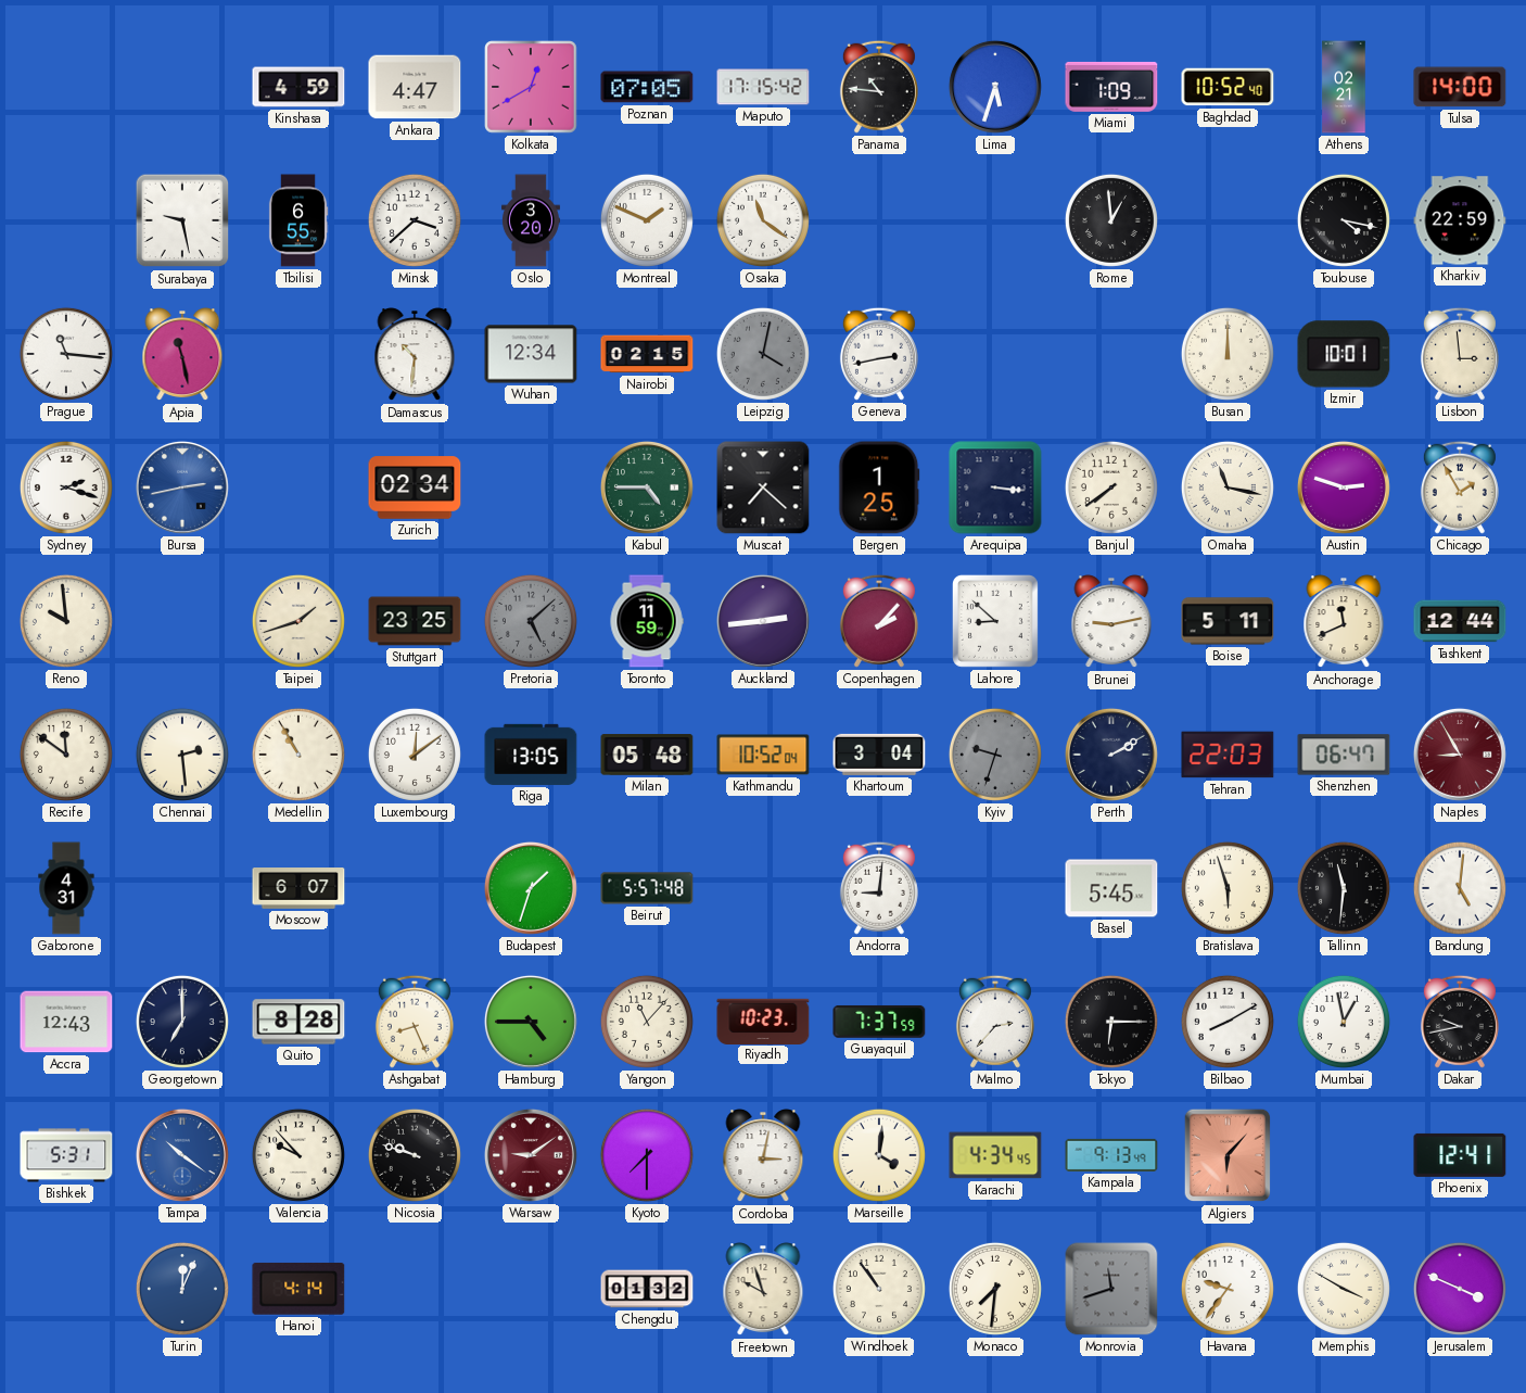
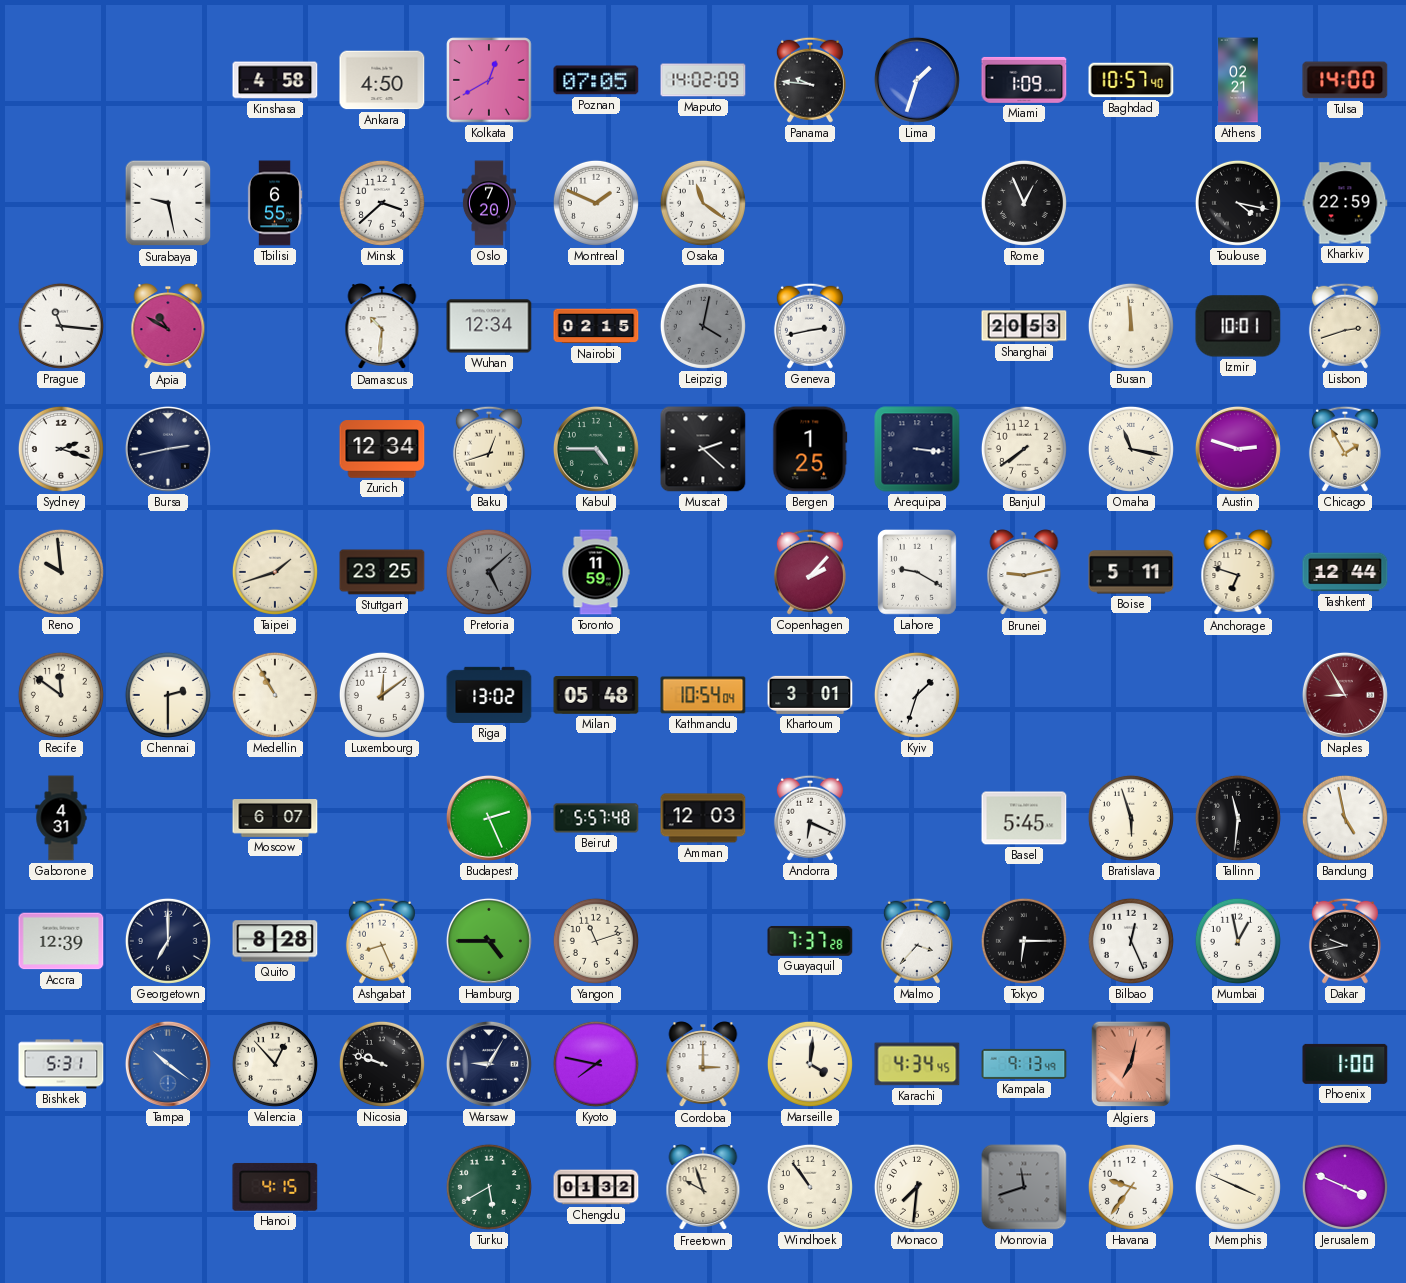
Kinshasa: 4:59 -> 4:58
Ankara: 4:47 -> 4:50
Maputo: 17:15 -> 14:02
Panama: 10:46 -> 9:46
Lima: 5:33 -> 1:33
Baghdad: 10:52 -> 10:57
Oslo: 3:20 -> 7:20
Rome: 12:59 -> 12:56
Apia: 11:28 -> 10:50
Shanghai: none -> 20:53
Busan: 12:00 -> 11:59
Lisbon: 2:59 -> 2:42
Bursa dial: blue -> navy
Zurich: 02:34 -> 12:34
Baku: none -> 12:42
Muscat: 7:22 -> 2:22
Auckland: 2:44 -> none
Lahore: 8:52 -> 9:20
Anchorage: 11:41 -> 6:48
Chennai: 2:29 -> 2:30
Riga: 13:05 -> 13:02
Kathmandu: 10:52 -> 10:54
Khartoum: 3:04 -> 3:01
Kyiv: 9:33 -> 1:33
Kyiv dial: grey -> white
Perth: 2:10 -> none
Tehran: 22:03 -> none
Shenzhen: 06:47 -> none
Budapest: 1:33 -> 2:26
Amman: none -> 12:03
Andorra: 9:01 -> 6:19
Bandung: 5:01 -> 4:58
Accra: 12:43 -> 12:39
Yangon: 11:07 -> 11:12
Riyadh: 10:23 -> none
Guayaquil: 7:37:59 -> 7:37:28
Malmo: 2:37 -> 3:37
Bilbao: 8:10 -> 12:26
Valencia: 9:53 -> 12:53
Warsaw: 9:09 -> 9:05
Warsaw dial: burgundy -> navy
Kyoto: 7:30 -> 7:47
Cordoba: 3:02 -> 3:00
Algiers: 6:07 -> 7:02
Phoenix: 12:41 -> 1:00
Turin: 12:04 -> none
Hanoi: 4:14 -> 4:15
Turku: none -> 5:40
Memphis: 3:50 -> 3:49
